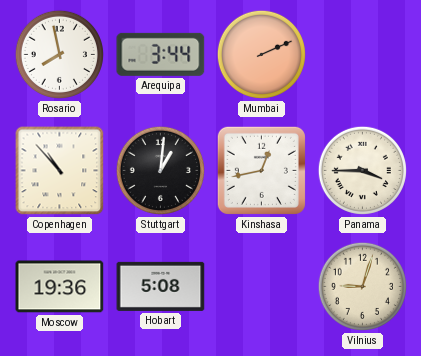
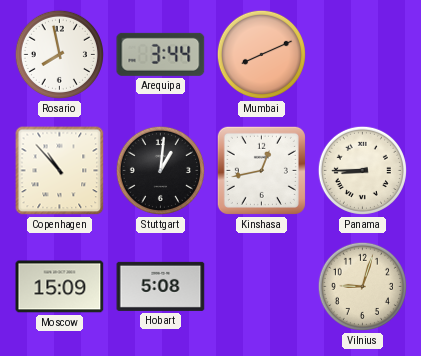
Mumbai: 2:11 -> 8:11
Panama: 3:45 -> 8:45
Moscow: 19:36 -> 15:09
